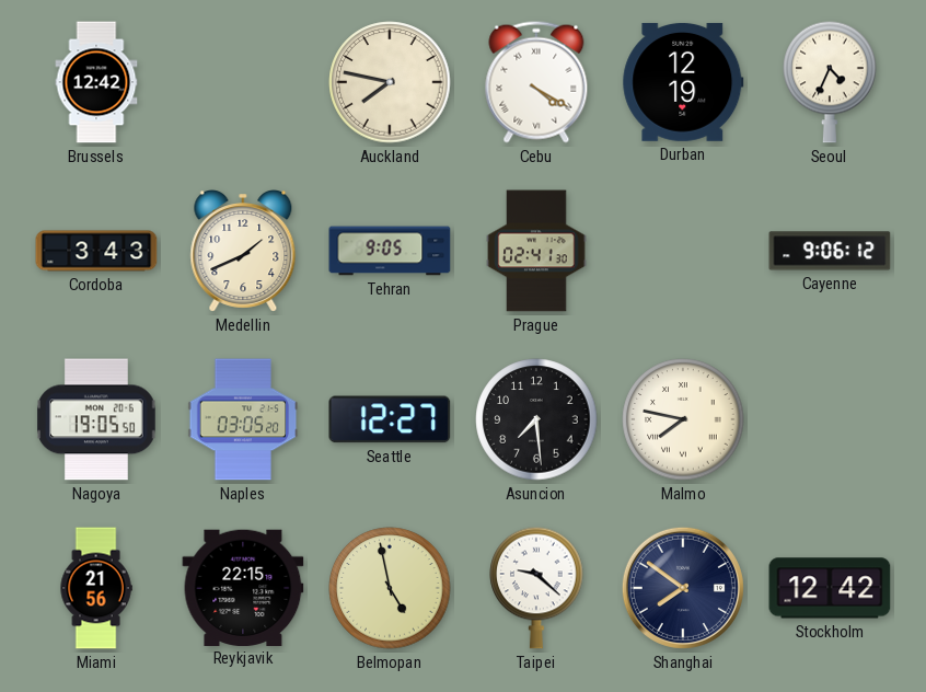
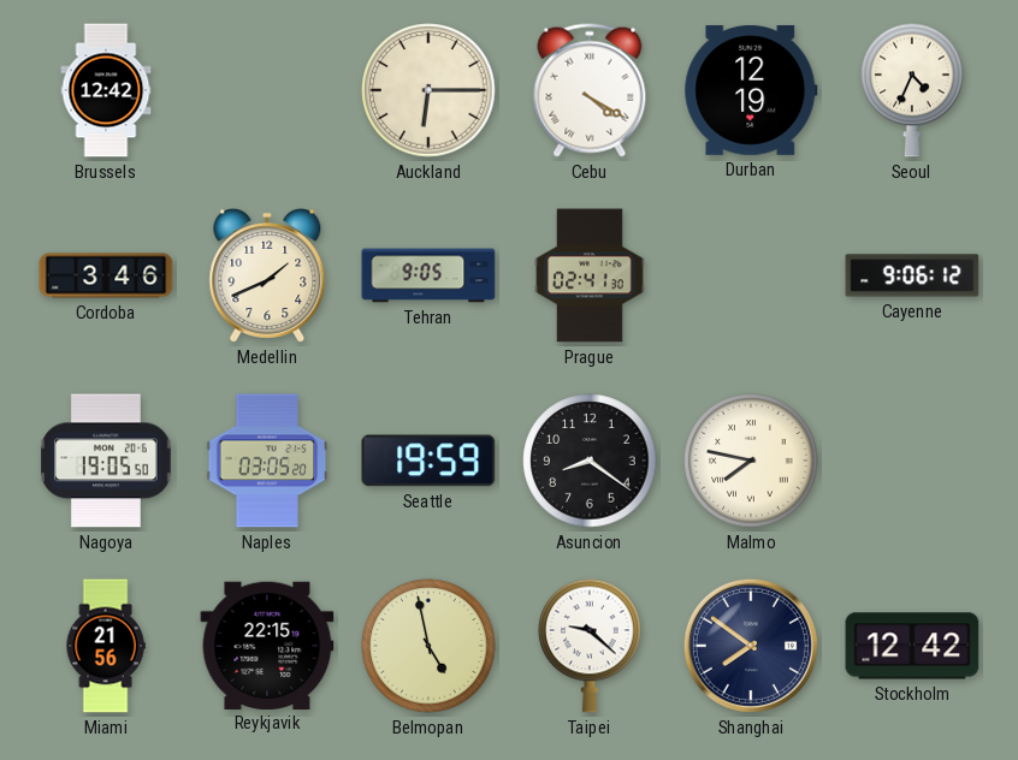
Auckland: 7:47 -> 6:15
Cordoba: 3:43 -> 3:46
Seattle: 12:27 -> 19:59
Asuncion: 7:29 -> 8:21
